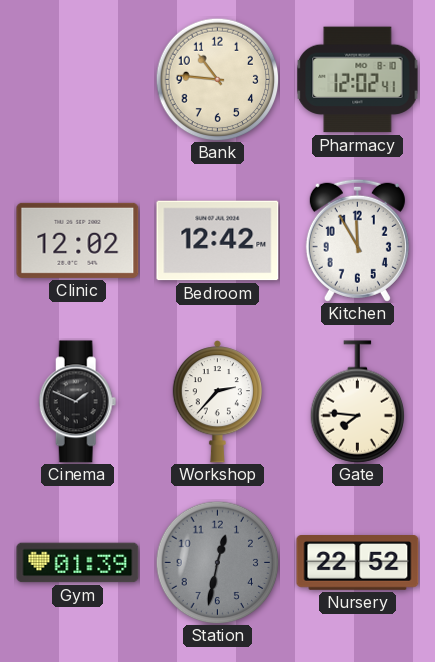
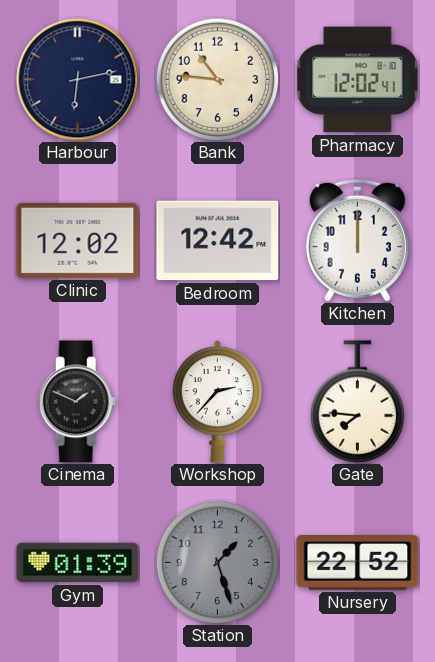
Harbour: none -> 6:13
Kitchen: 11:55 -> 12:00
Station: 12:32 -> 1:27
